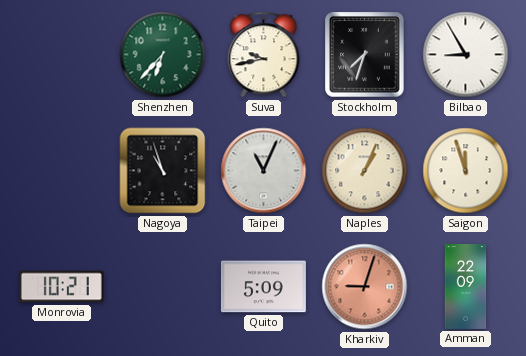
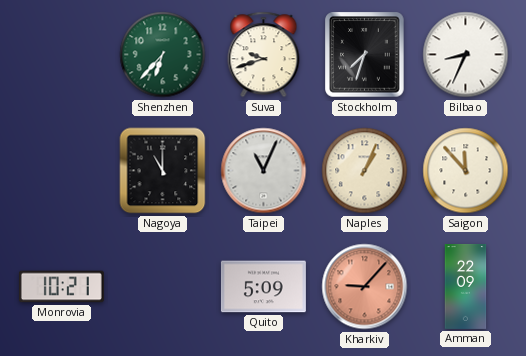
Suva: 9:43 -> 9:42
Bilbao: 8:55 -> 8:34
Nagoya: 10:57 -> 11:00
Saigon: 11:57 -> 11:53
Kharkiv: 9:03 -> 9:07
